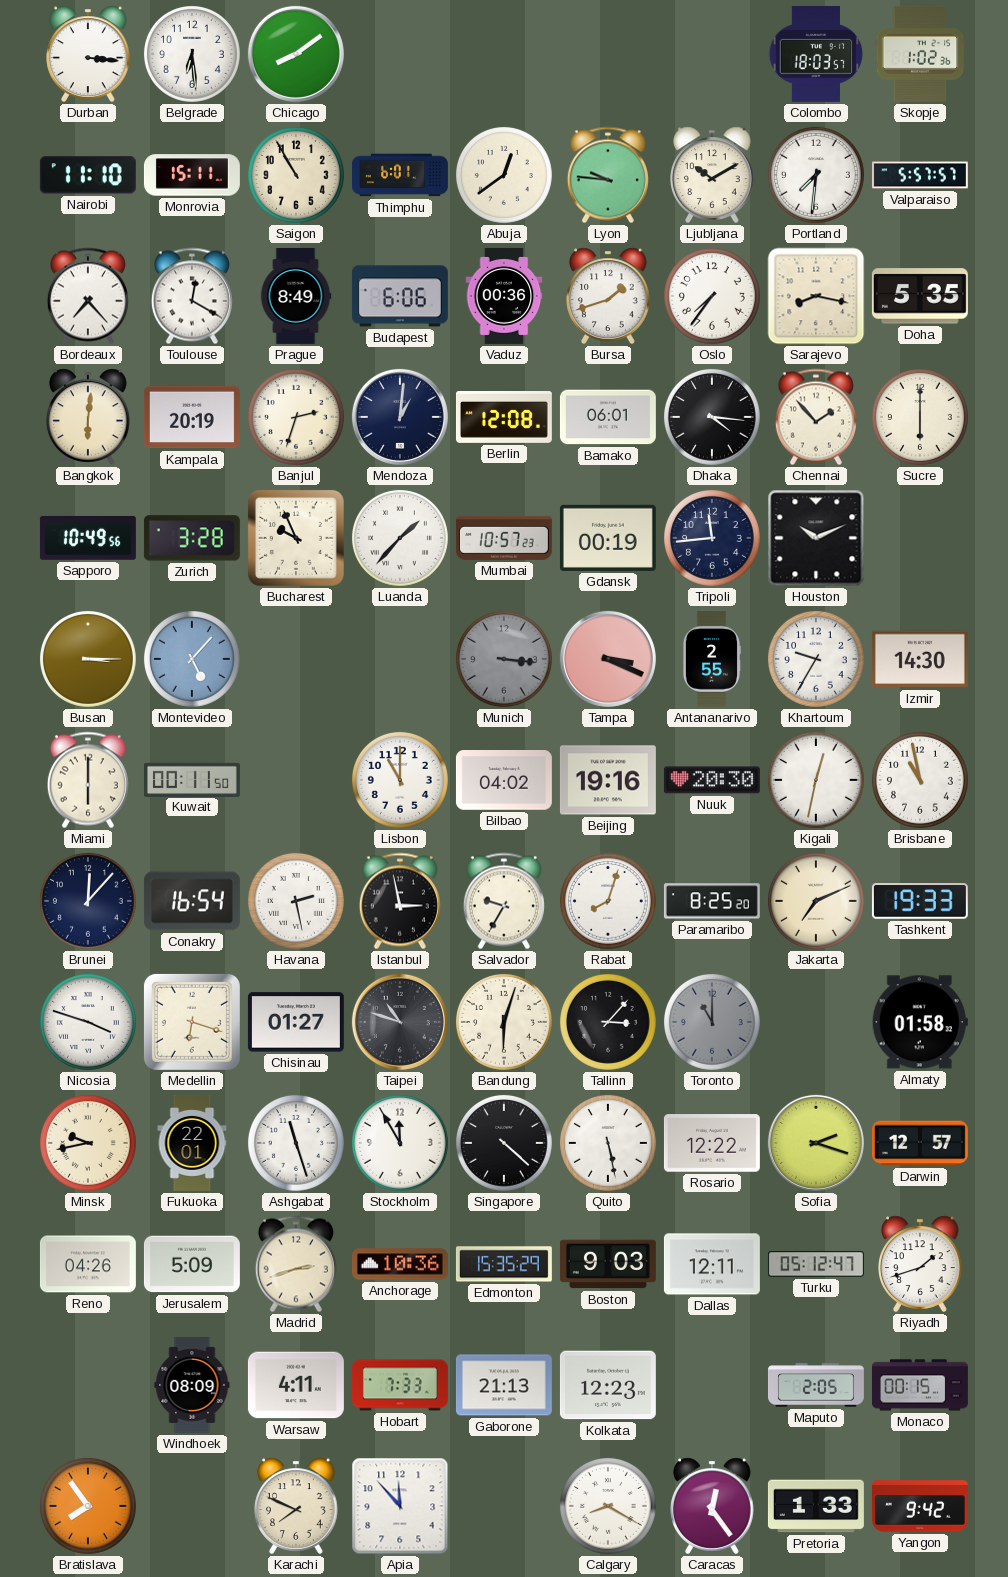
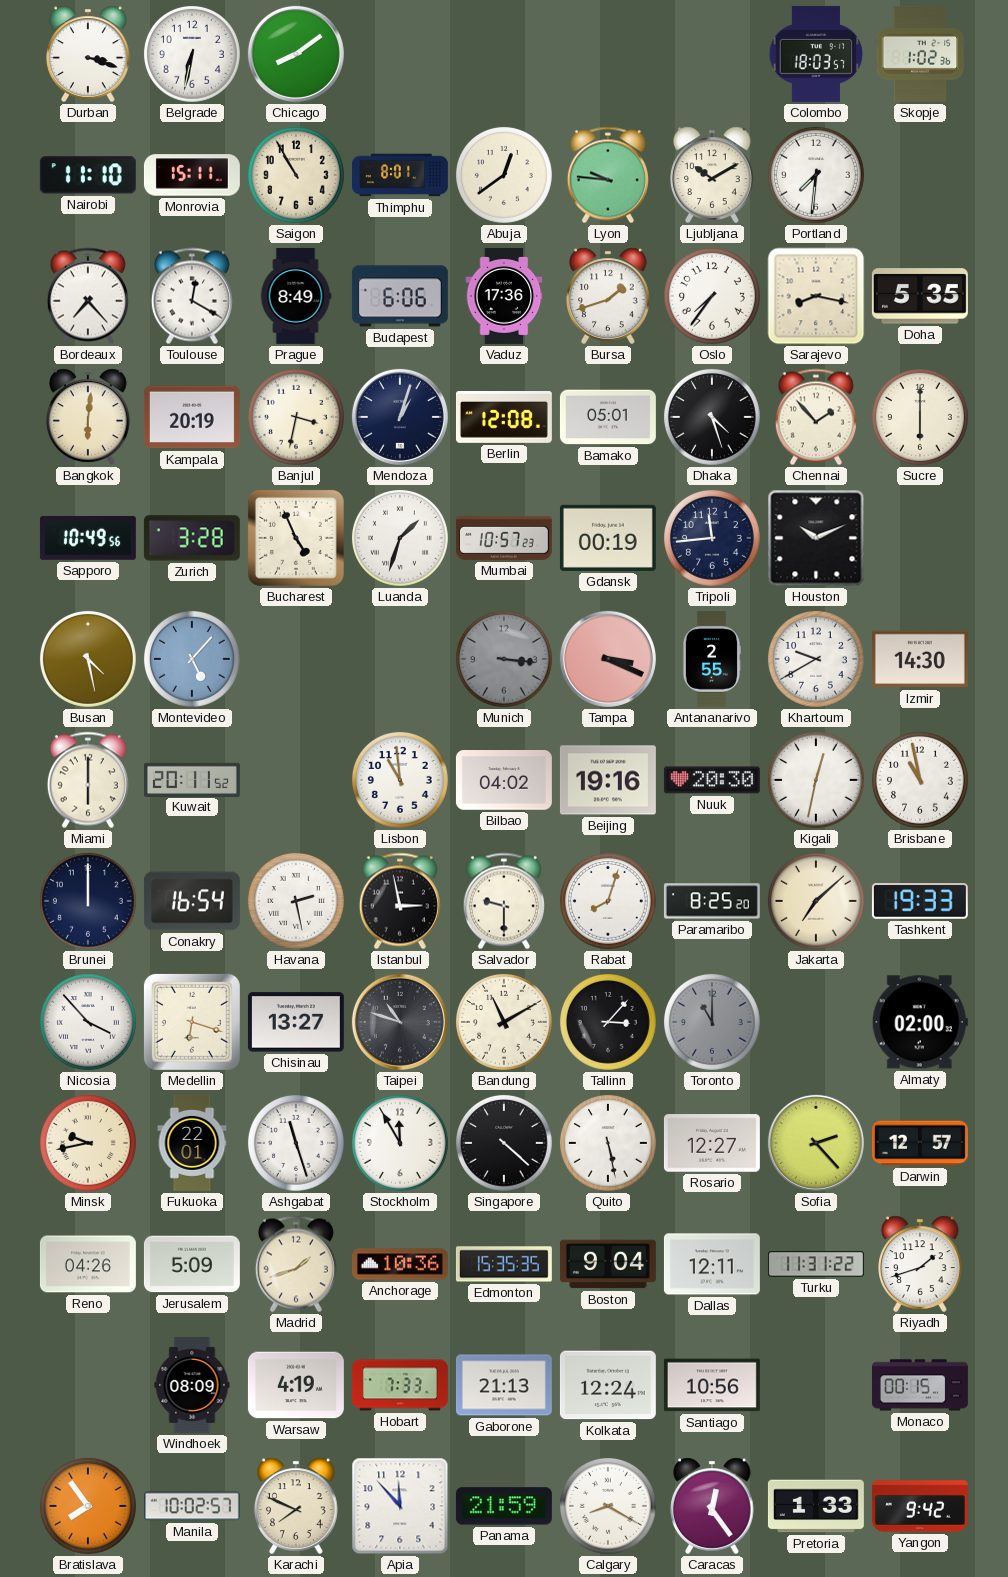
Durban: 3:16 -> 3:18
Belgrade: 6:29 -> 6:32
Thimphu: 6:01 -> 8:01
Valparaiso: 5:57 -> none
Vaduz: 00:36 -> 17:36
Banjul: 2:33 -> 3:32
Mendoza: 1:01 -> 1:03
Bamako: 06:01 -> 05:01
Dhaka: 4:16 -> 4:27
Bucharest: 9:56 -> 4:56
Luanda: 1:37 -> 1:33
Busan: 3:15 -> 4:28
Khartoum: 9:35 -> 9:40
Kuwait: 00:11 -> 20:11
Lisbon: 11:00 -> 10:59
Brunei: 12:07 -> 12:00
Salvador: 9:35 -> 9:30
Jakarta: 7:11 -> 7:08
Nicosia: 3:48 -> 3:53
Chisinau: 01:27 -> 13:27
Bandung: 6:03 -> 11:10
Almaty: 01:58 -> 02:00
Rosario: 12:22 -> 12:27
Sofia: 2:18 -> 2:23
Madrid: 2:42 -> 1:42
Edmonton: 15:35:29 -> 15:35:35
Boston: 9:03 -> 9:04
Turku: 05:12 -> 11:31
Warsaw: 4:11 -> 4:19
Kolkata: 12:23 -> 12:24
Santiago: none -> 10:56
Maputo: 2:05 -> none
Manila: none -> 10:02
Panama: none -> 21:59
